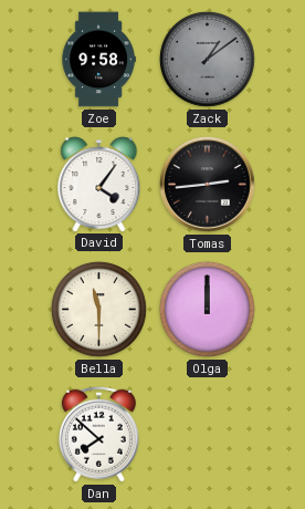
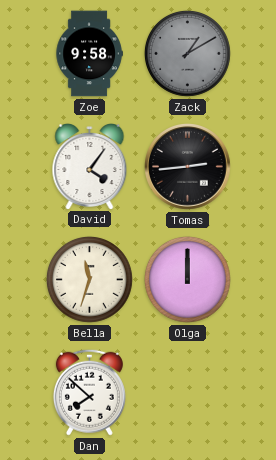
Zack: 1:09 -> 1:10
Bella: 11:30 -> 11:33
